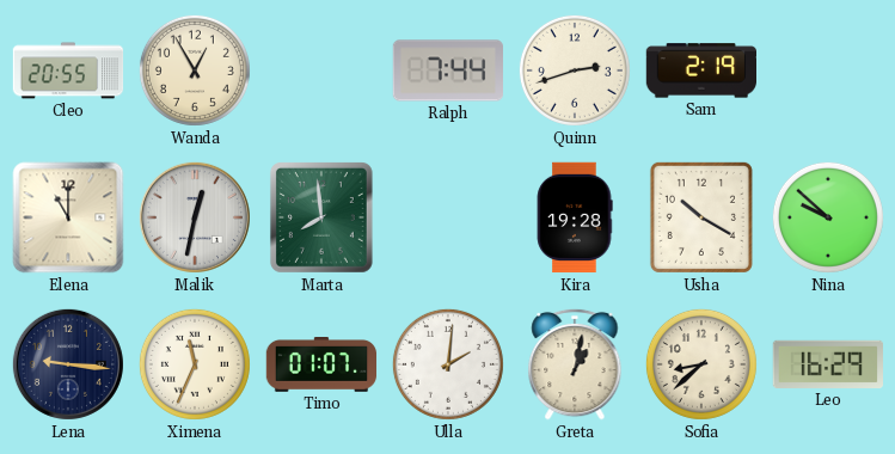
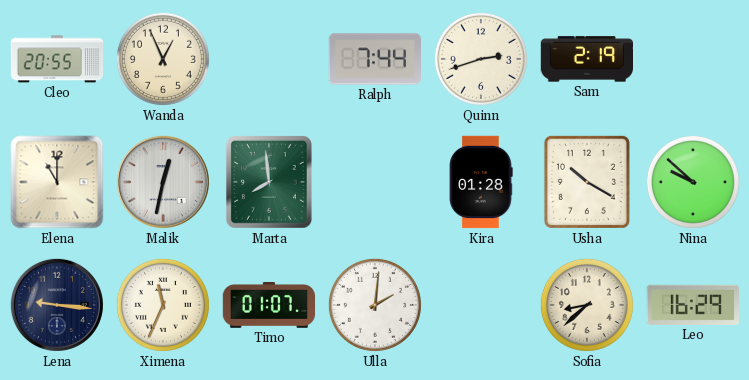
Wanda: 12:55 -> 12:56
Kira: 19:28 -> 01:28
Greta: 1:02 -> none
